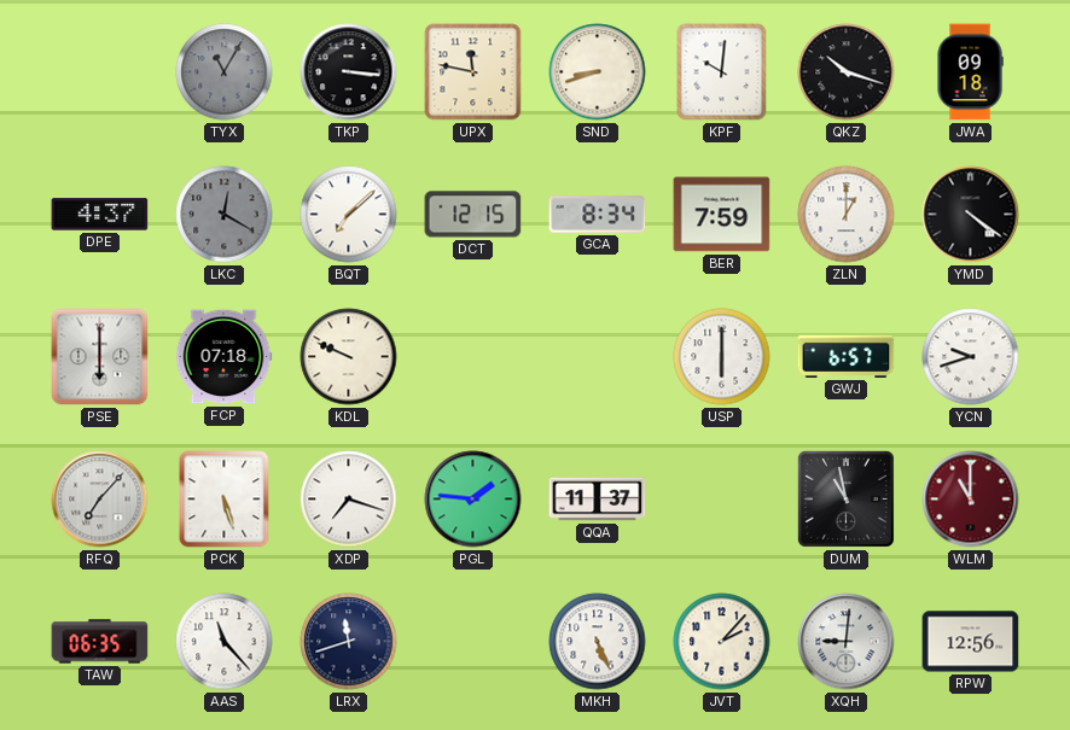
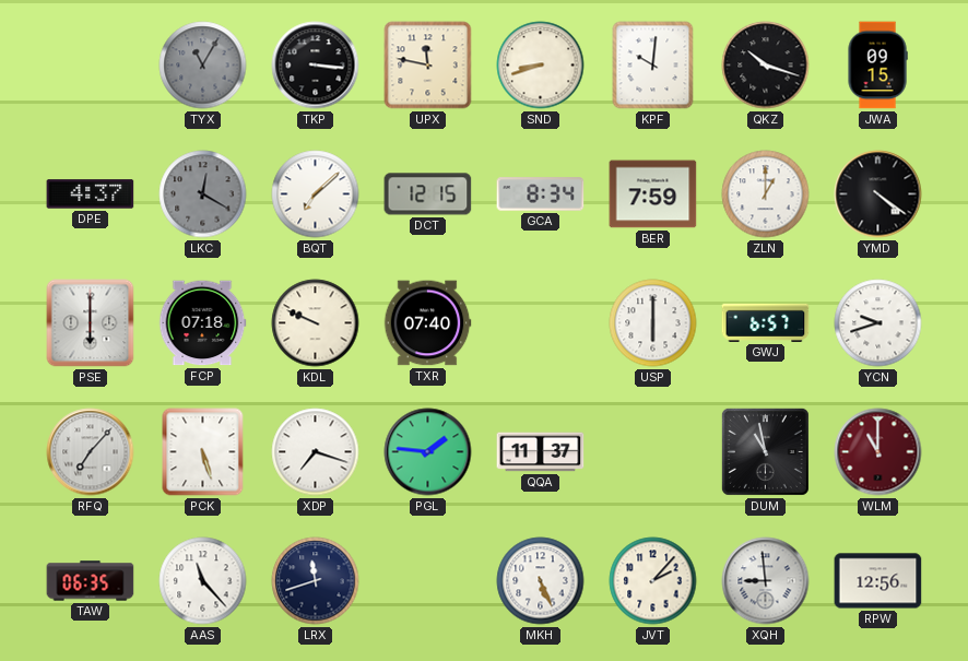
JWA: 09:18 -> 09:15
TXR: none -> 07:40
XQH: 9:01 -> 8:59
